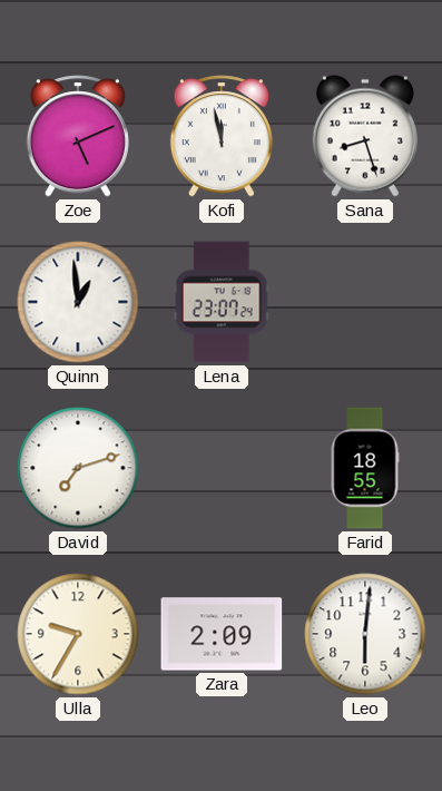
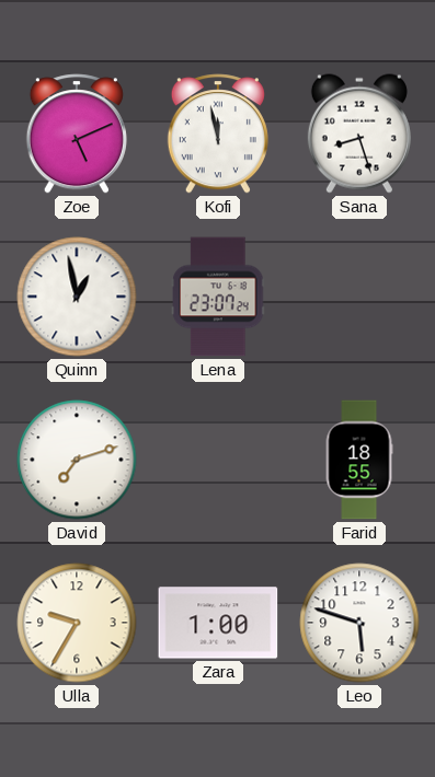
Quinn: 12:59 -> 12:58
Zara: 2:09 -> 1:00
Leo: 6:01 -> 5:48
